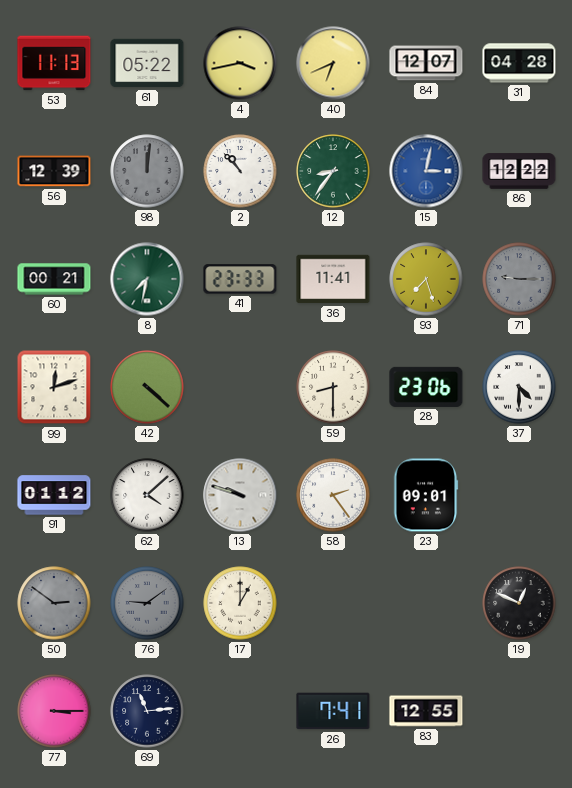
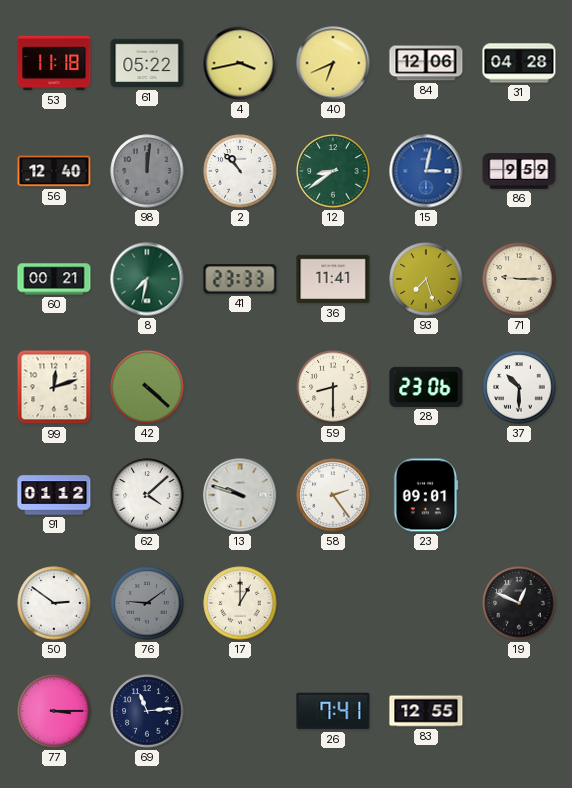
53: 11:13 -> 11:18
84: 12:07 -> 12:06
56: 12:39 -> 12:40
12: 8:36 -> 8:39
86: 12:22 -> 9:59
71 dial: grey -> cream
37: 4:30 -> 10:30
50 dial: grey -> white
